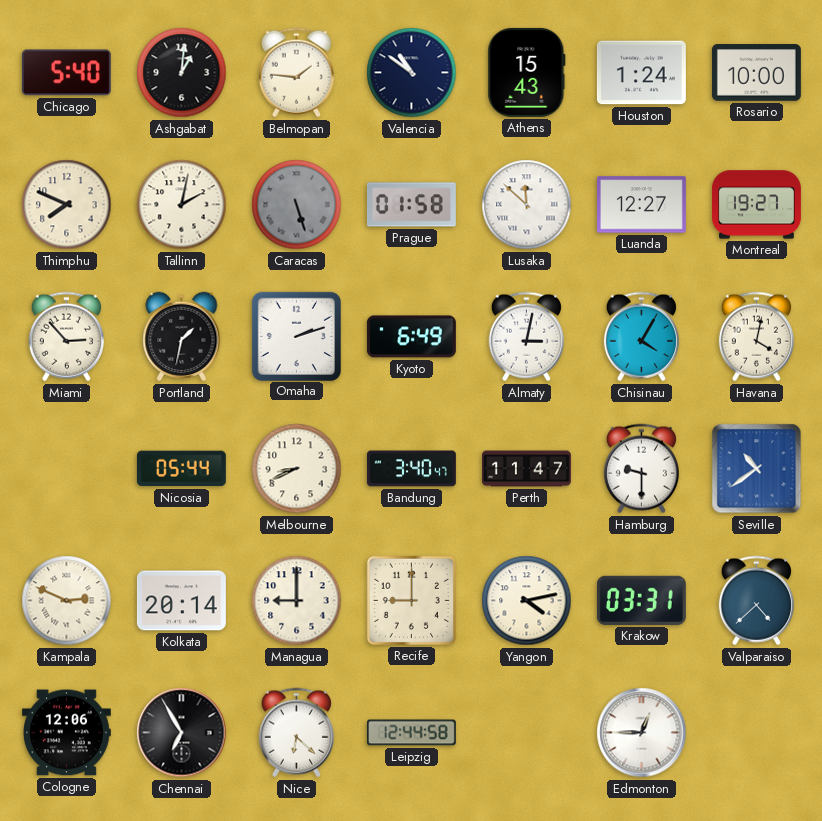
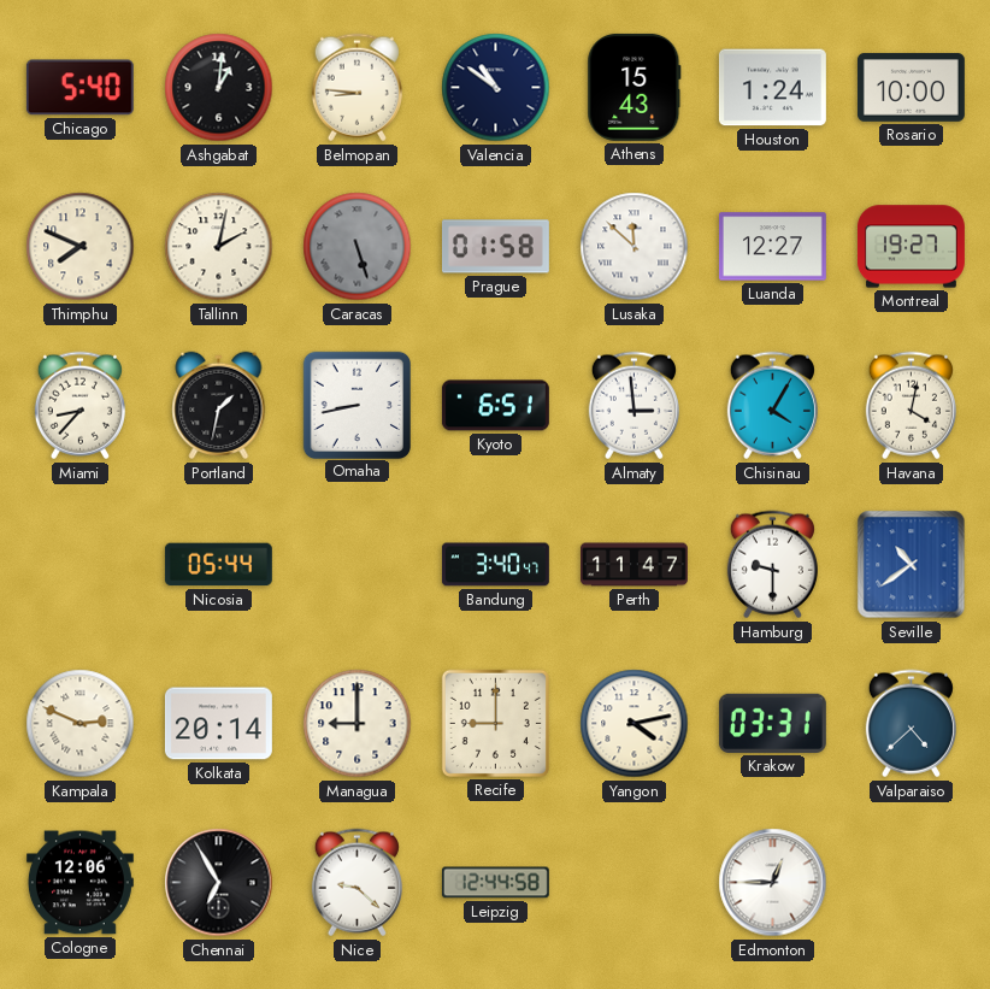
Belmopan: 1:46 -> 8:46
Miami: 2:53 -> 8:37
Omaha: 2:12 -> 8:43
Kyoto: 6:49 -> 6:51
Almaty: 3:02 -> 2:59
Melbourne: 8:41 -> none
Nice: 6:22 -> 9:22
